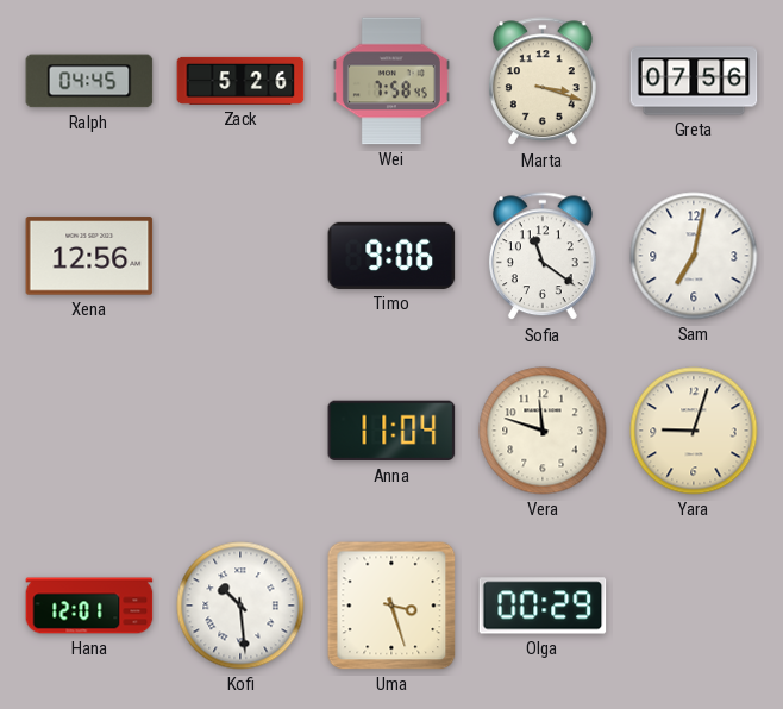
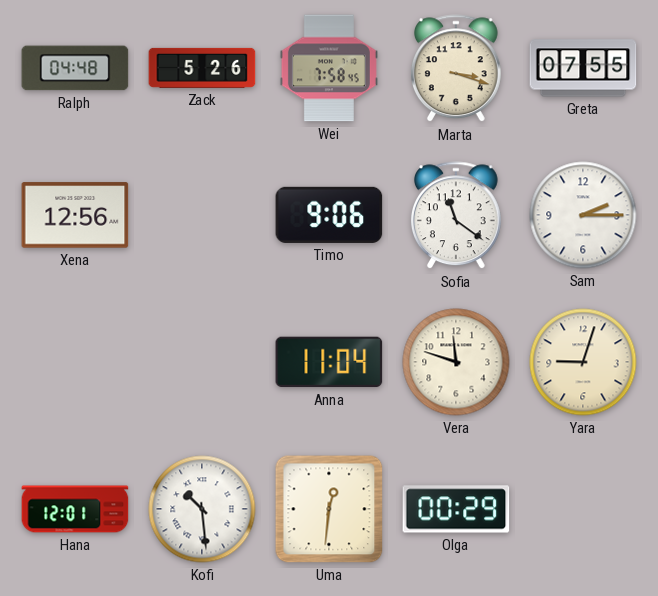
Ralph: 04:45 -> 04:48
Greta: 07:56 -> 07:55
Sam: 7:02 -> 2:15
Uma: 3:27 -> 12:31
